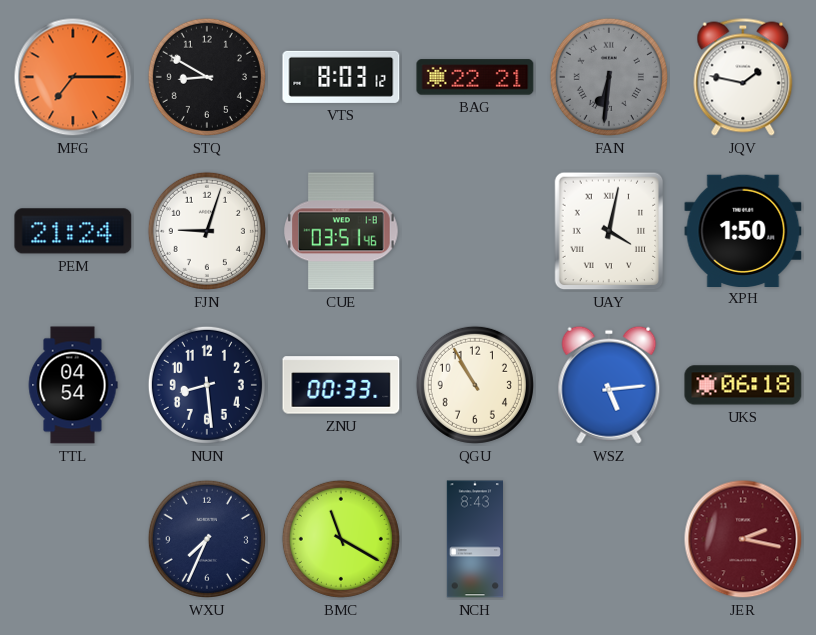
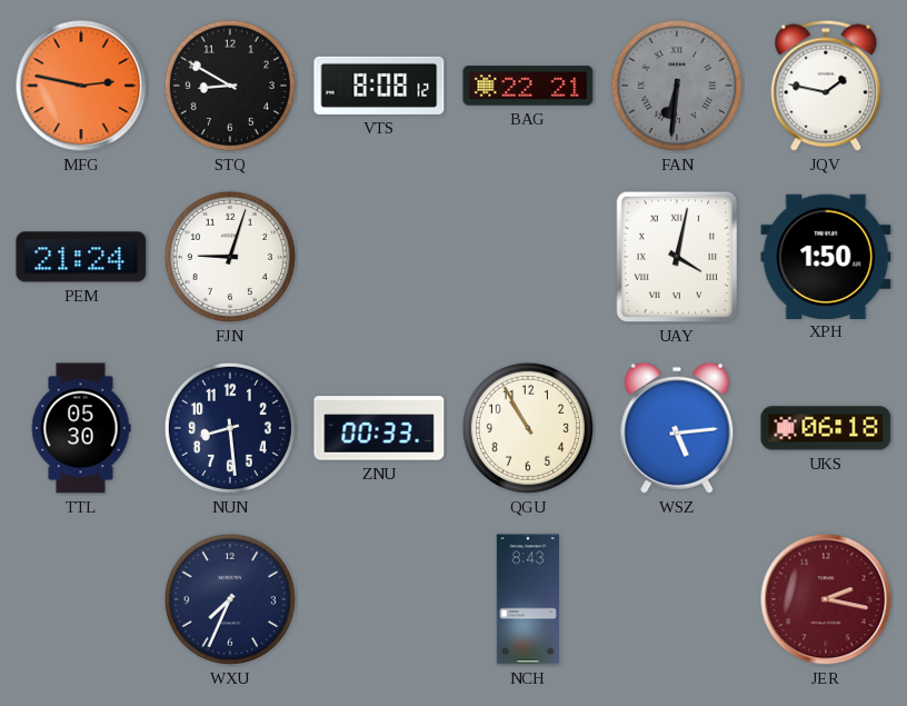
MFG: 7:15 -> 2:47
VTS: 8:03 -> 8:08
CUE: 03:51 -> none
TTL: 04:54 -> 05:30
BMC: 11:20 -> none
